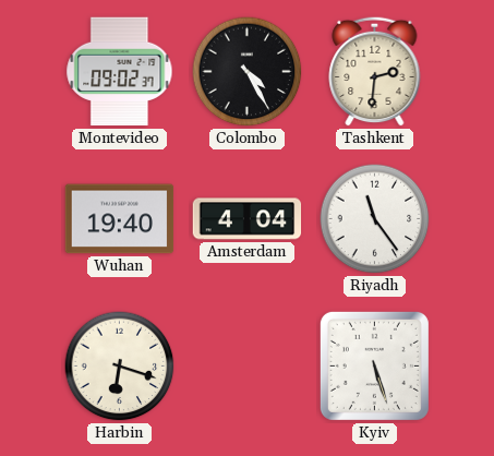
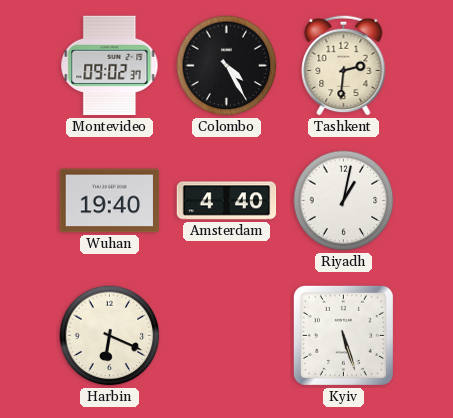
Amsterdam: 4:04 -> 4:40
Riyadh: 11:24 -> 1:02
Harbin: 6:18 -> 6:19
